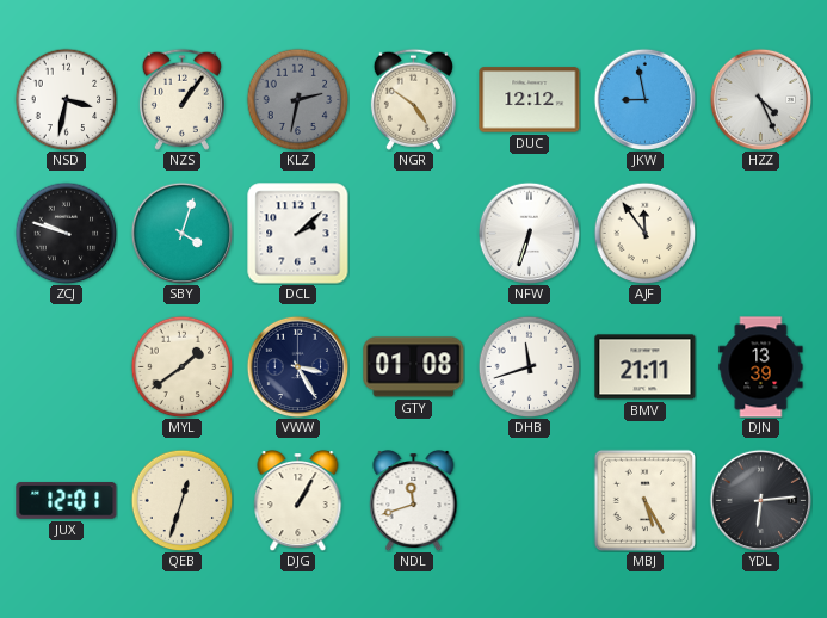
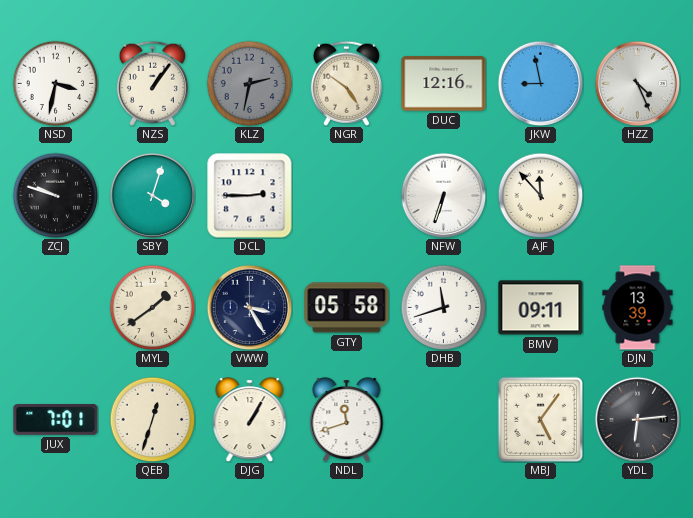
DUC: 12:12 -> 12:16
DCL: 2:08 -> 2:45
AJF: 11:54 -> 11:53
GTY: 01:08 -> 05:58
BMV: 21:11 -> 09:11
JUX: 12:01 -> 7:01
MBJ: 5:25 -> 5:06
